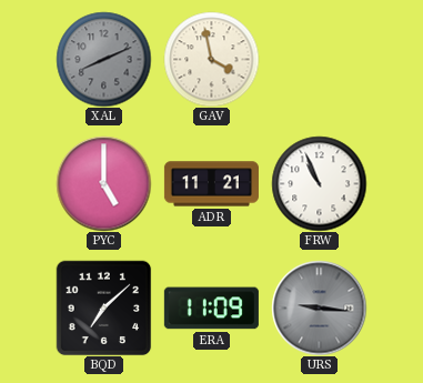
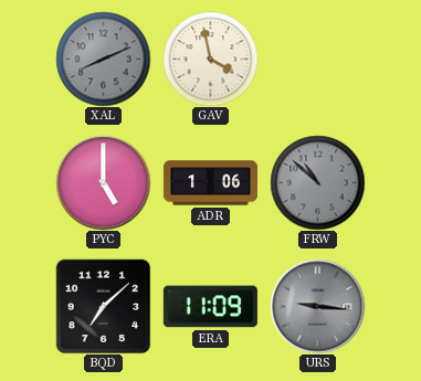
ADR: 11:21 -> 1:06
FRW: 10:56 -> 10:52
FRW dial: white -> grey
